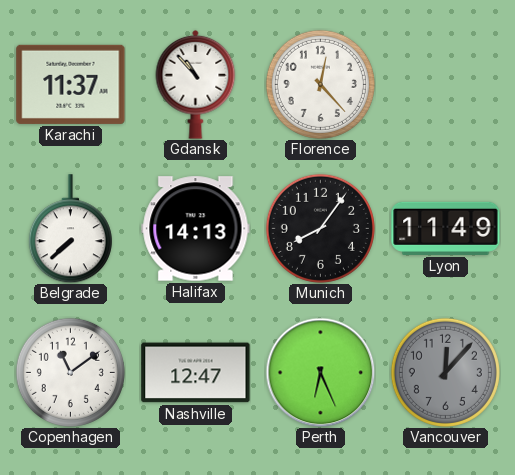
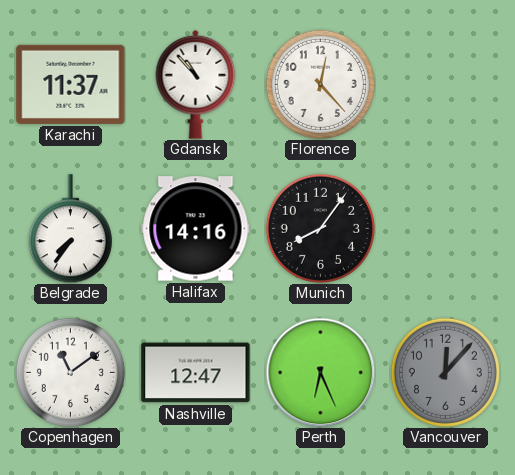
Belgrade: 7:38 -> 7:36
Halifax: 14:13 -> 14:16
Lyon: 11:49 -> none
